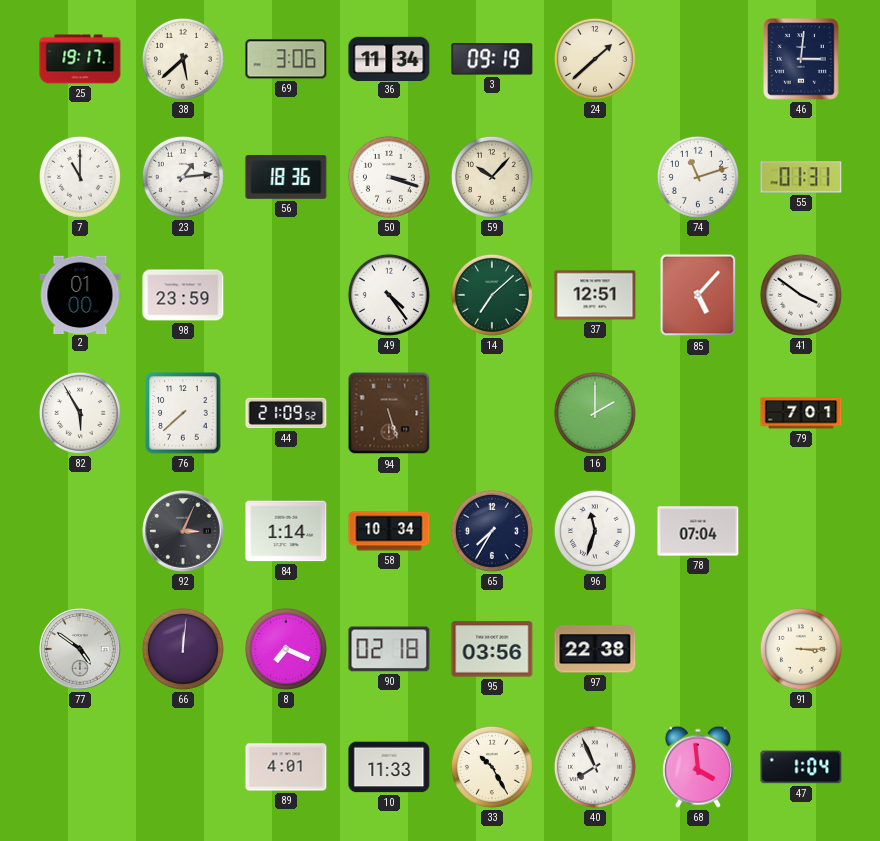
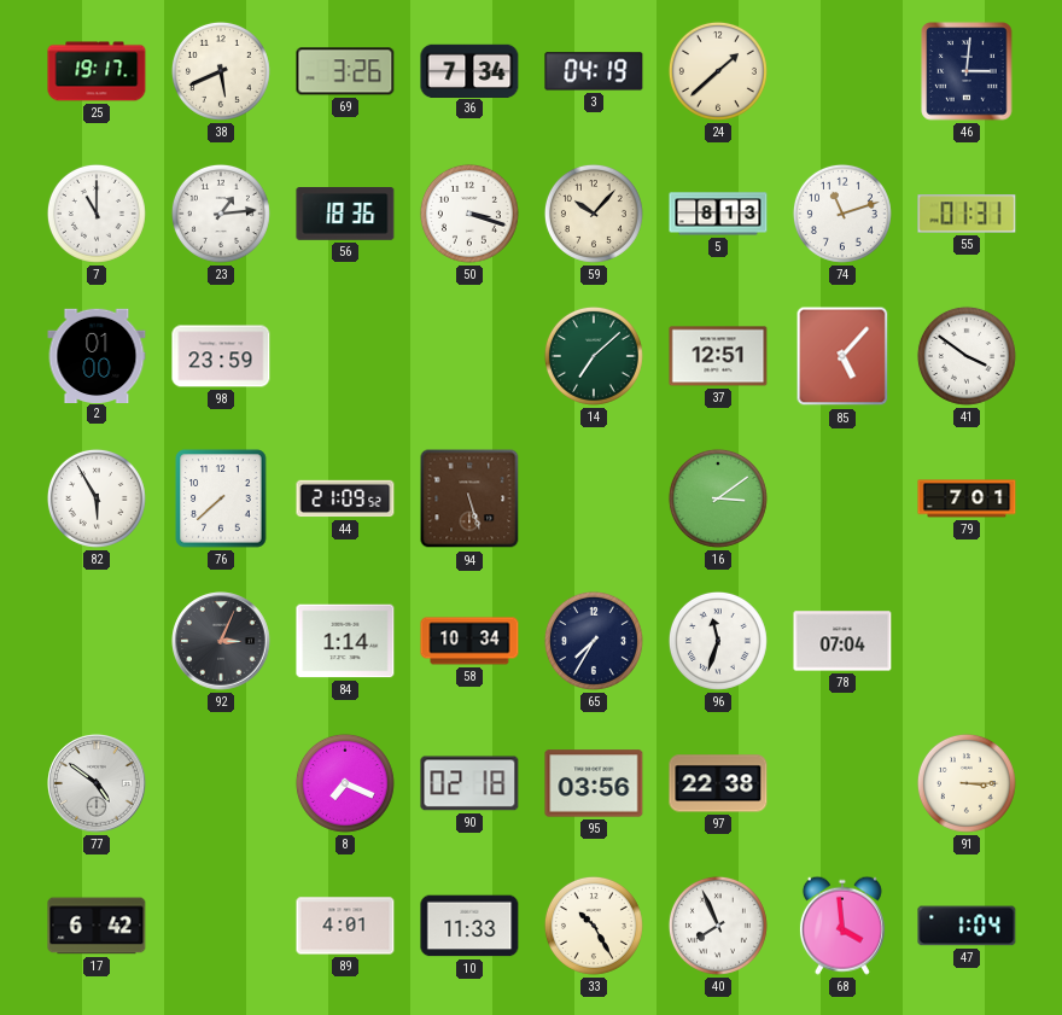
38: 5:38 -> 5:41
69: 3:06 -> 3:26
36: 11:34 -> 7:34
3: 09:19 -> 04:19
5: none -> 8:13
49: 4:24 -> none
16: 2:00 -> 3:09
66: 12:01 -> none
17: none -> 6:42
